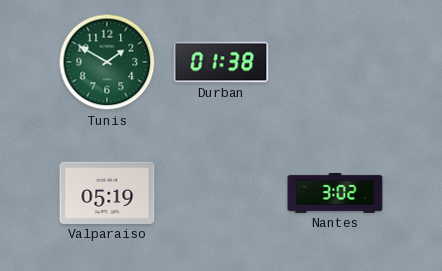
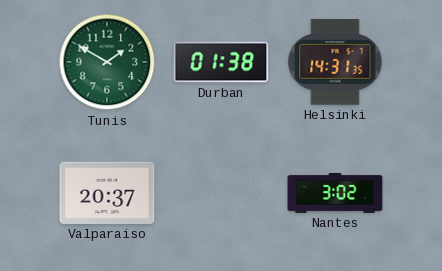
Helsinki: none -> 14:31
Valparaiso: 05:19 -> 20:37
